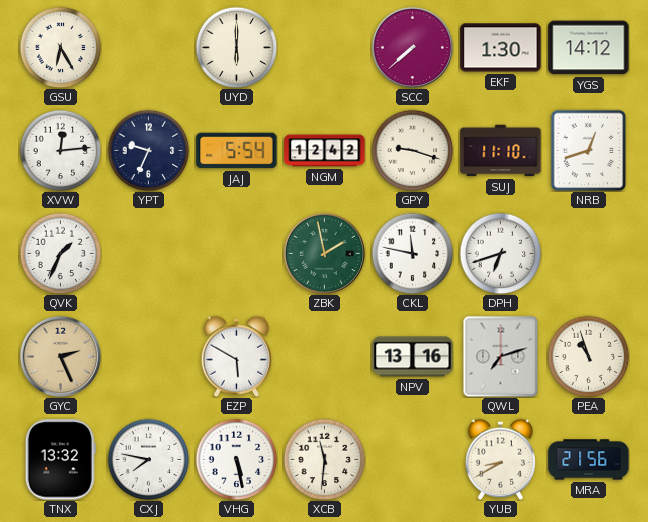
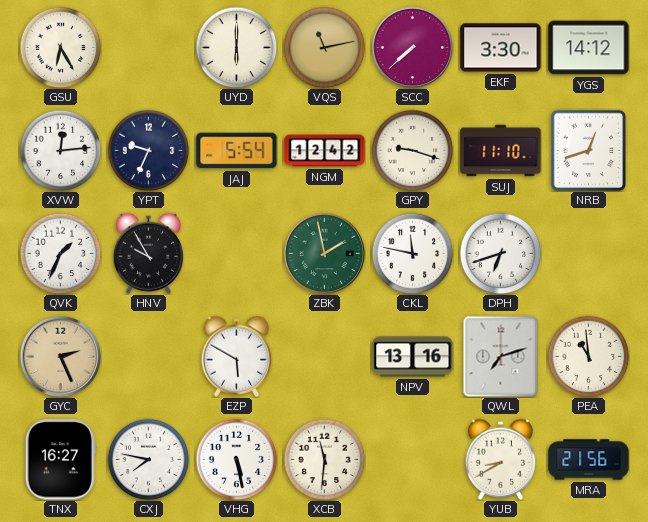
VQS: none -> 11:13
EKF: 1:30 -> 3:30
HNV: none -> 9:55
PEA: 10:57 -> 10:59
TNX: 13:32 -> 16:27
